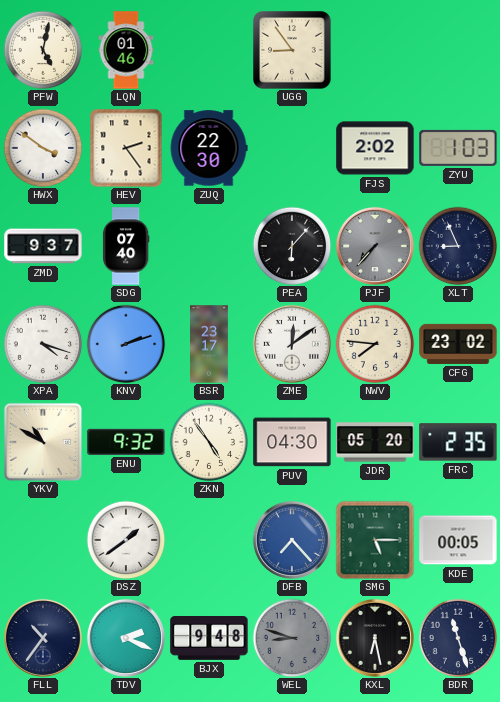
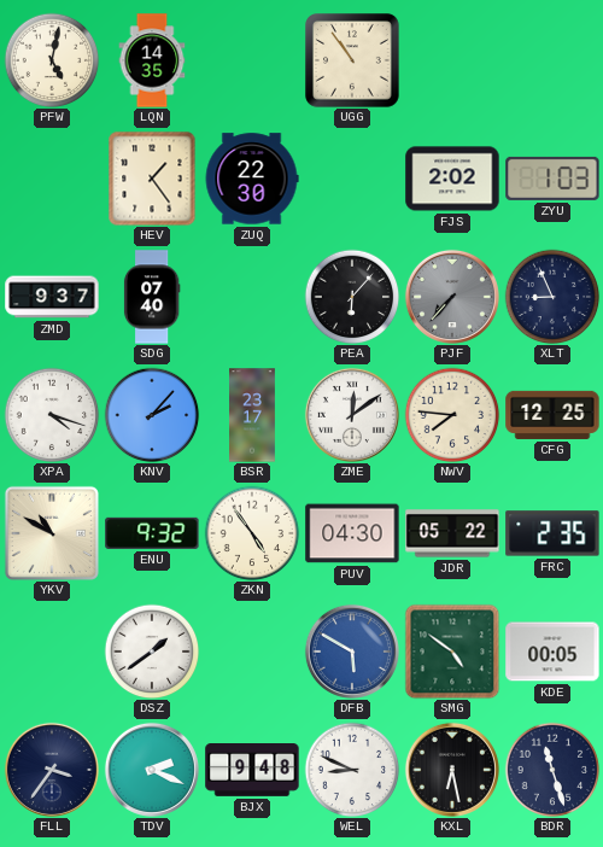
LQN: 01:46 -> 14:35
UGG: 8:54 -> 10:54
HWX: 3:51 -> none
HEV: 2:24 -> 1:24
KNV: 2:12 -> 2:07
CFG: 23:02 -> 12:25
JDR: 05:20 -> 05:22
DFB: 7:23 -> 5:50
SMG: 5:15 -> 4:51
FLL: 10:36 -> 3:36
WEL: 8:48 -> 8:49
WEL dial: grey -> white
